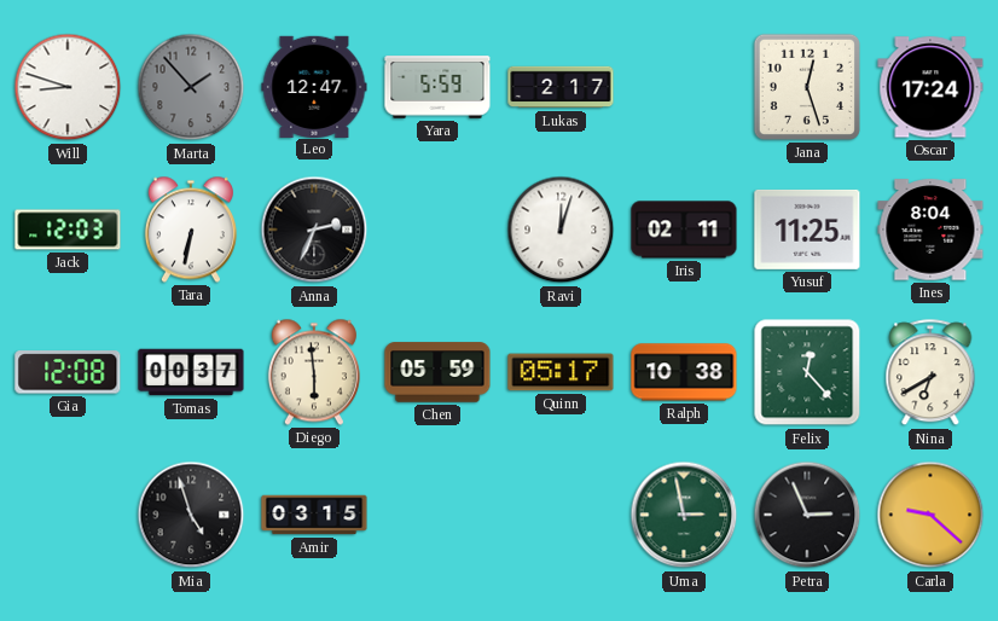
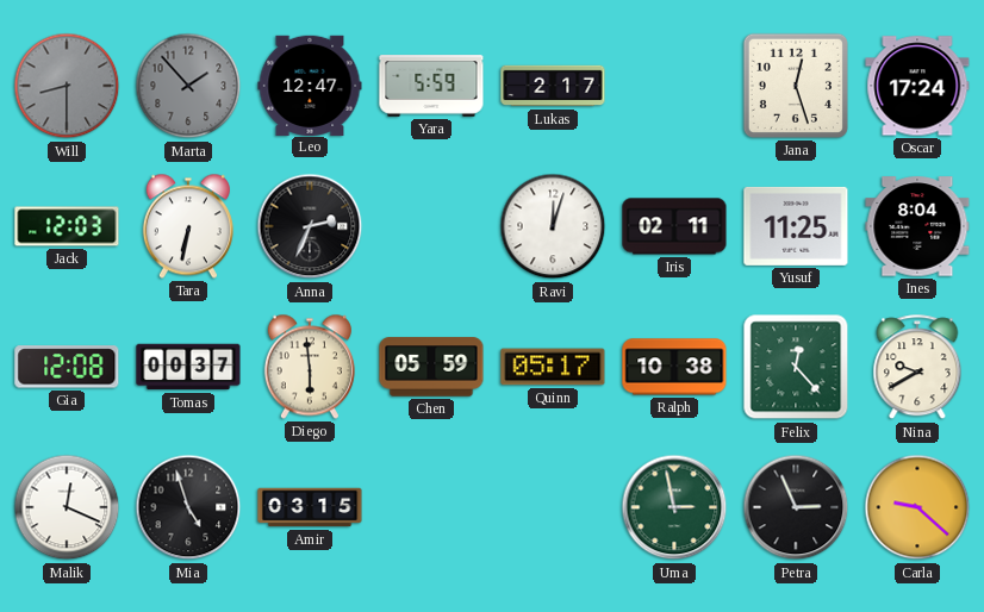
Will: 8:48 -> 8:30
Will dial: white -> grey
Nina: 6:40 -> 9:40
Malik: none -> 12:19
